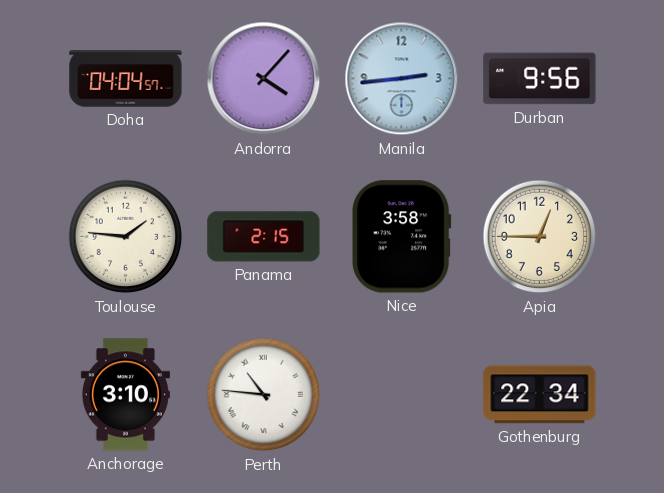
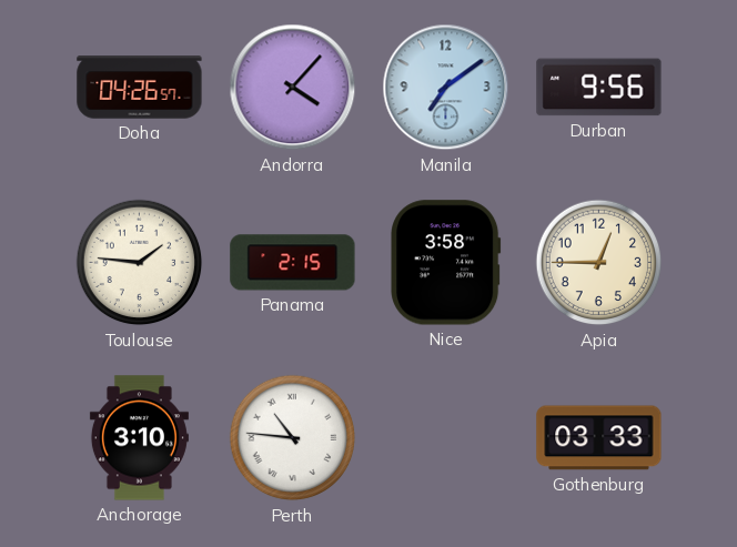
Doha: 04:04 -> 04:26
Manila: 2:44 -> 7:09
Gothenburg: 22:34 -> 03:33
